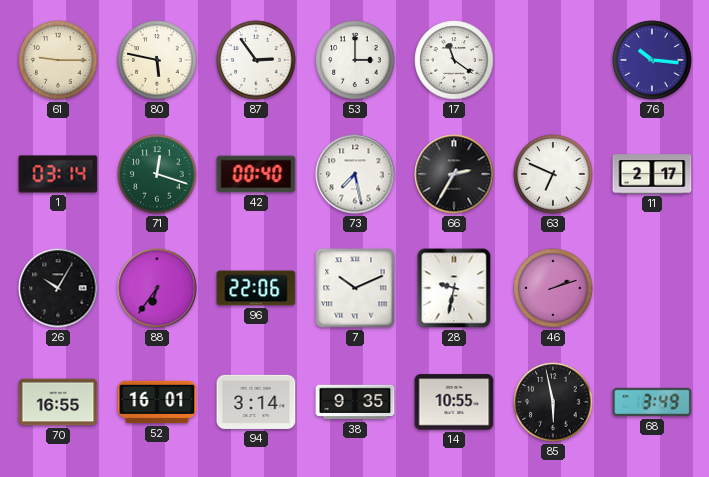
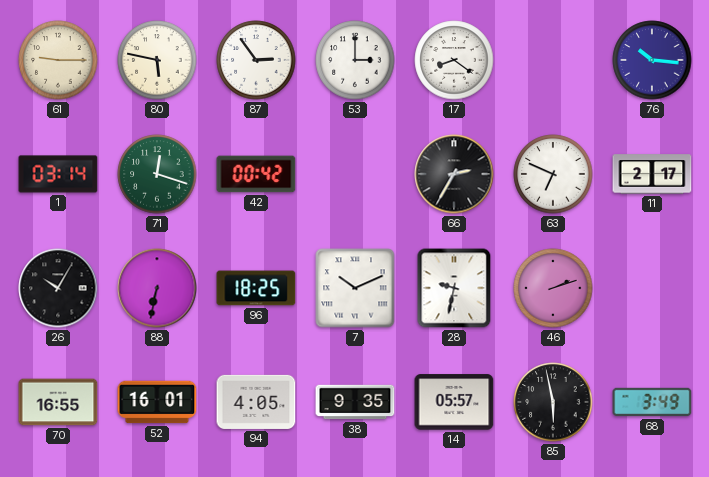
17: 11:21 -> 8:21
42: 00:40 -> 00:42
73: 7:28 -> none
88: 6:36 -> 6:32
96: 22:06 -> 18:25
94: 3:14 -> 4:05
14: 10:55 -> 05:57
